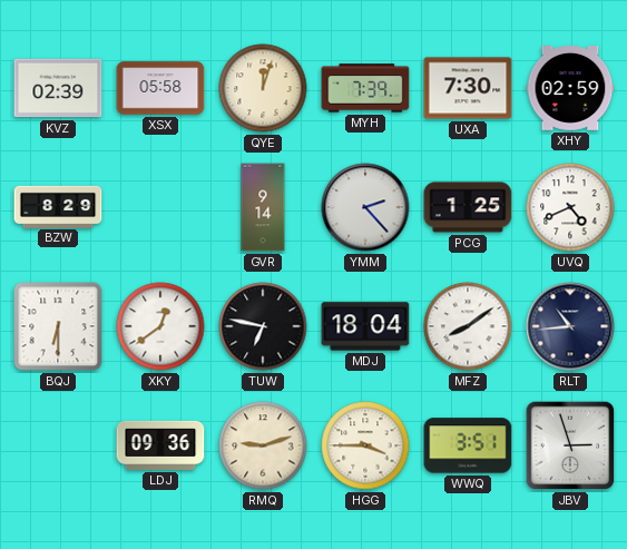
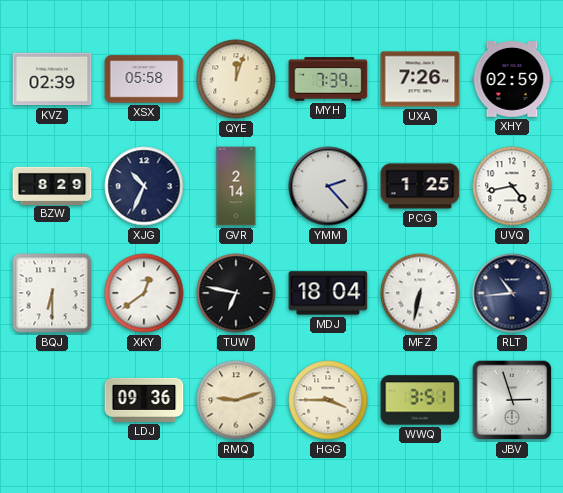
UXA: 7:30 -> 7:26
XJG: none -> 10:34
GVR: 9:14 -> 2:14
UVQ: 4:41 -> 4:43
MFZ: 8:09 -> 6:32
